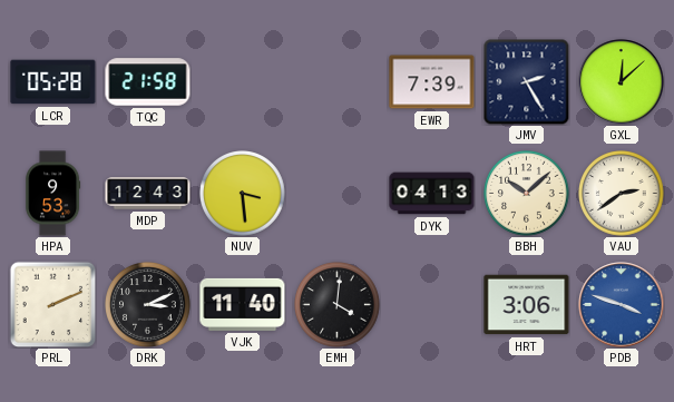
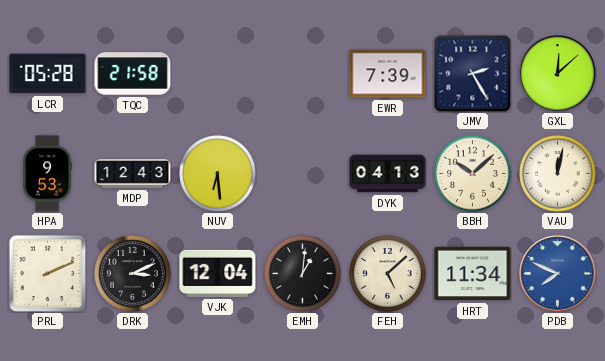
NUV: 3:29 -> 6:29
VAU: 2:39 -> 12:02
VJK: 11:40 -> 12:04
EMH: 4:01 -> 1:01
FEH: none -> 5:08
HRT: 3:06 -> 11:34
PDB: 3:48 -> 7:49
